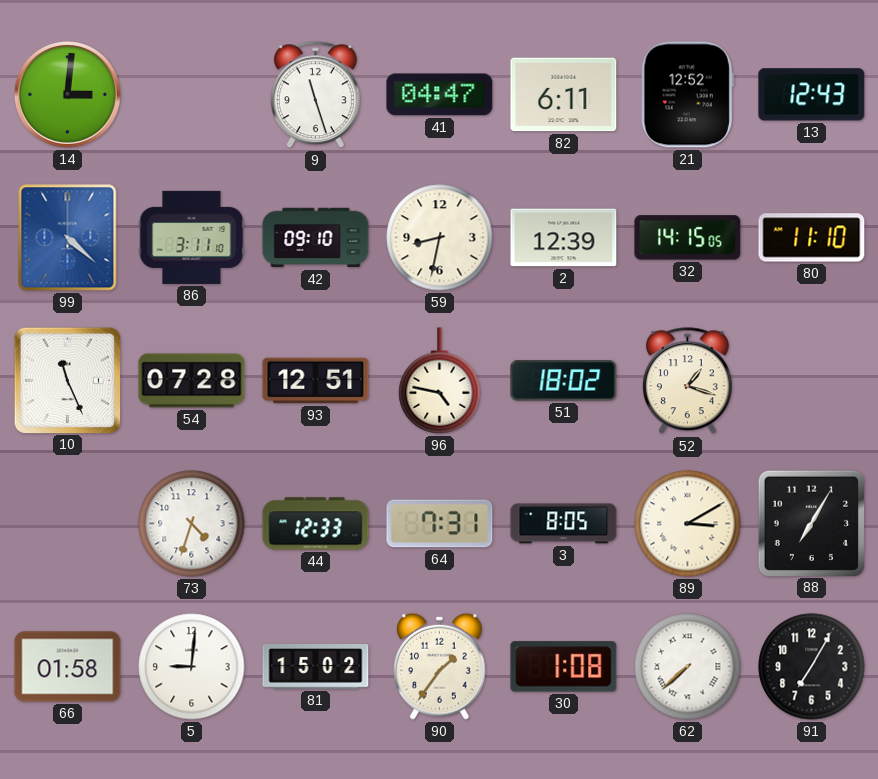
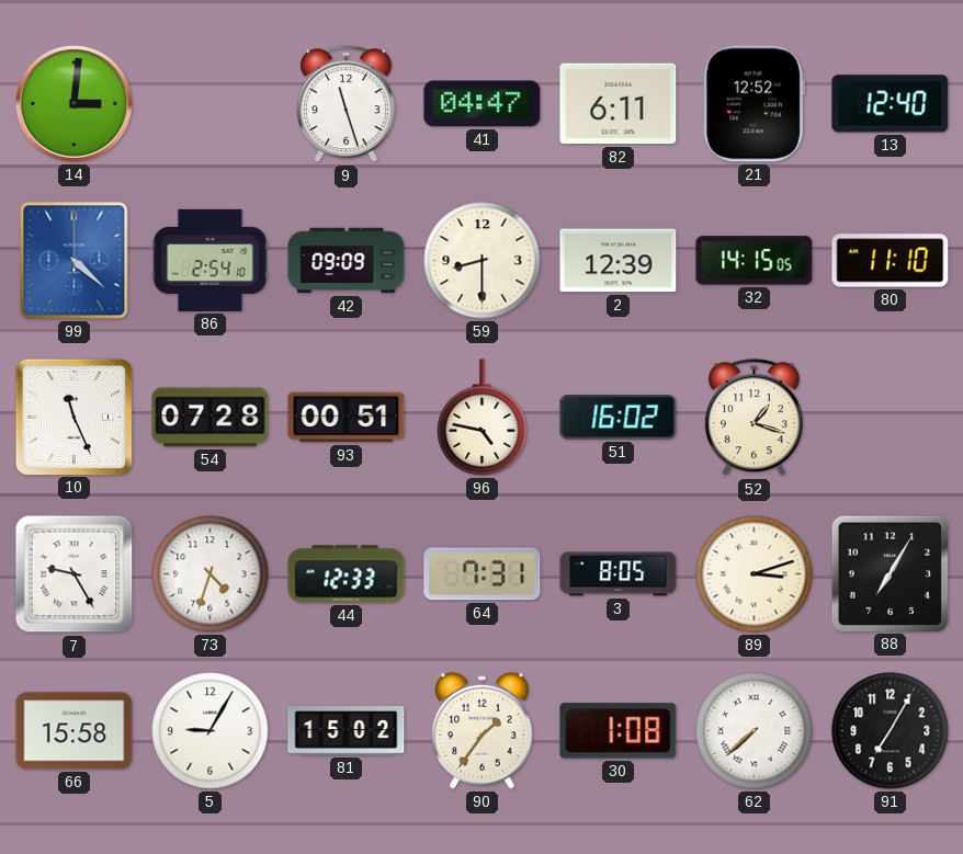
13: 12:43 -> 12:40
86: 3:11 -> 2:54
42: 09:10 -> 09:09
59: 8:32 -> 8:30
93: 12:51 -> 00:51
51: 18:02 -> 16:02
7: none -> 9:25
89: 3:10 -> 3:12
66: 01:58 -> 15:58
5: 9:01 -> 9:05
